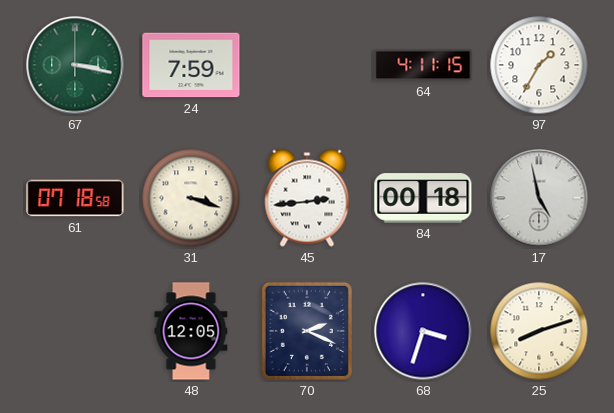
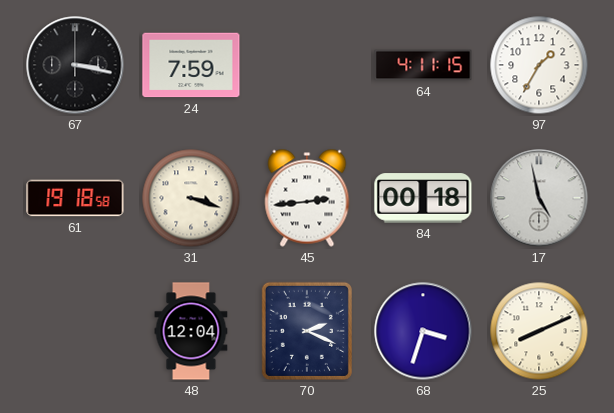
67 dial: green -> black
61: 07:18 -> 19:18
48: 12:05 -> 12:04
25: 8:12 -> 8:11
